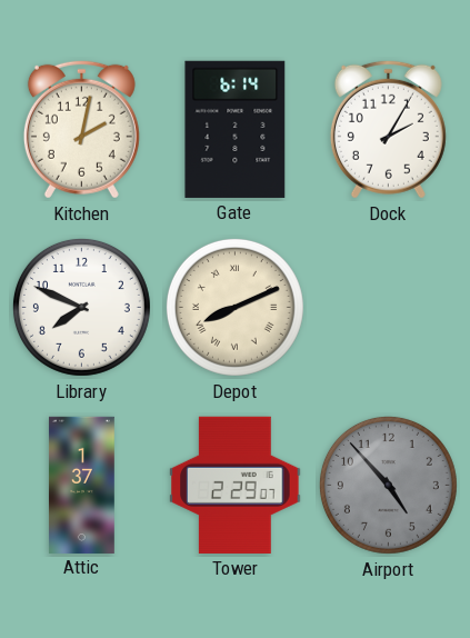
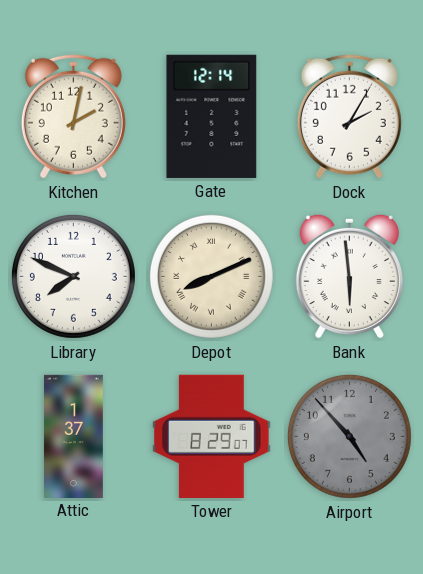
Gate: 6:14 -> 12:14
Bank: none -> 5:59
Tower: 2:29 -> 8:29
